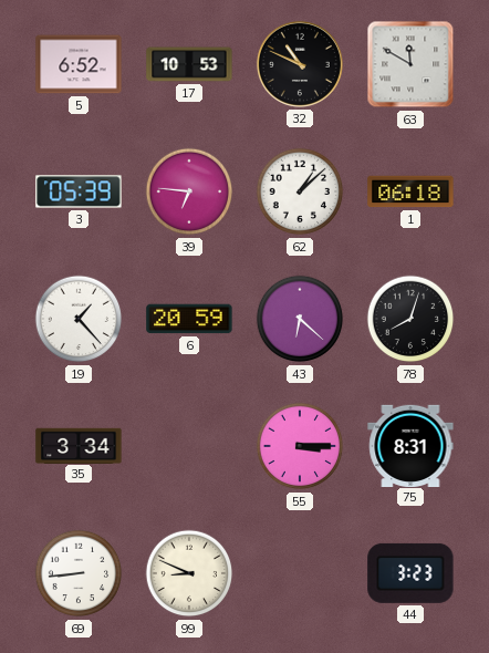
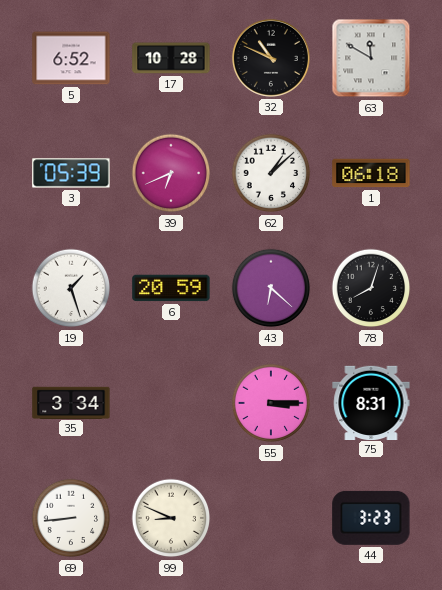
17: 10:53 -> 10:28
39: 6:46 -> 6:41
19: 1:23 -> 1:27
